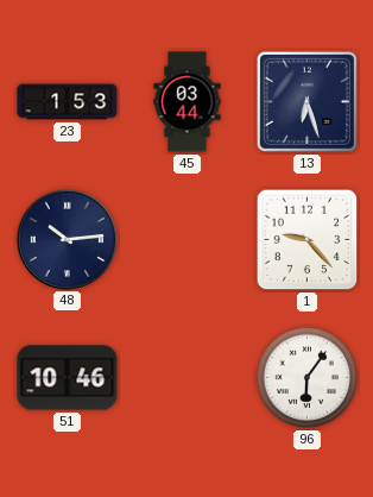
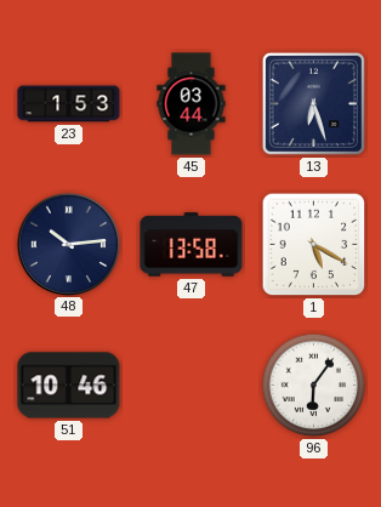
47: none -> 13:58
1: 9:23 -> 5:20
